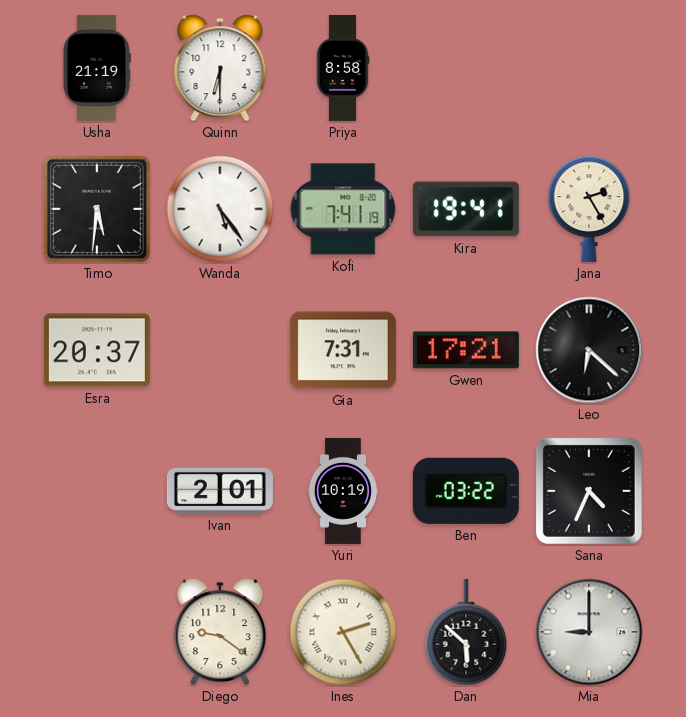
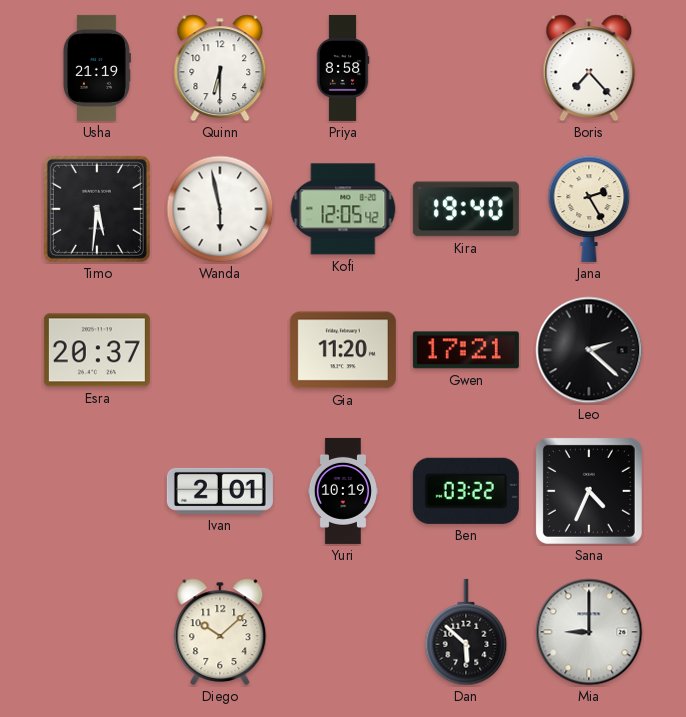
Boris: none -> 7:23
Wanda: 5:24 -> 5:58
Kofi: 7:41 -> 12:05
Kira: 19:41 -> 19:40
Gia: 7:31 -> 11:20
Leo: 6:22 -> 2:22
Diego: 9:21 -> 10:08
Ines: 2:25 -> none
